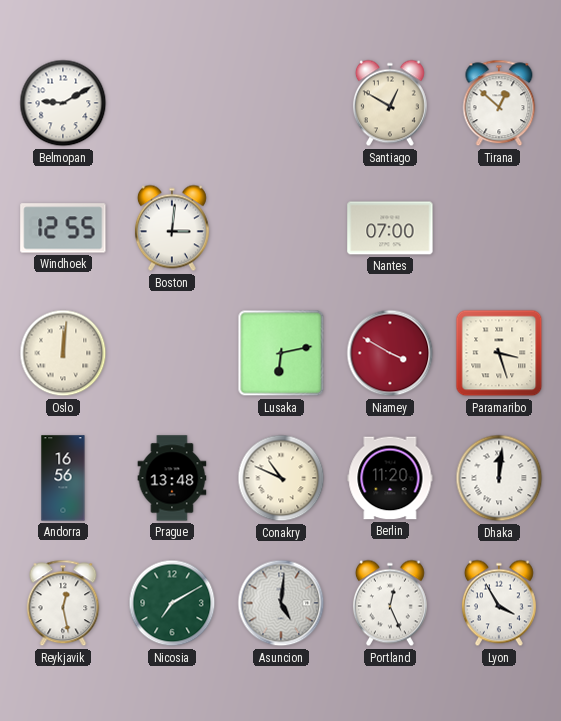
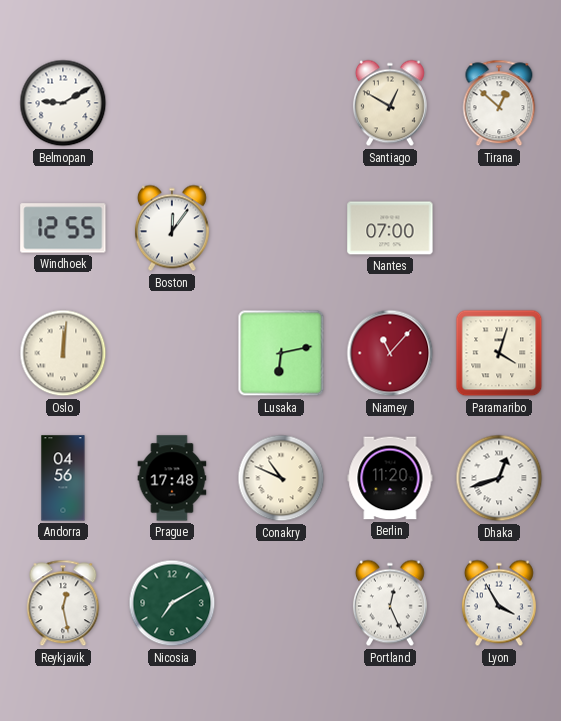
Boston: 3:01 -> 12:06
Niamey: 3:50 -> 11:07
Paramaribo: 3:27 -> 4:03
Andorra: 16:56 -> 04:56
Prague: 13:48 -> 17:48
Dhaka: 12:01 -> 12:42
Asuncion: 5:01 -> none
